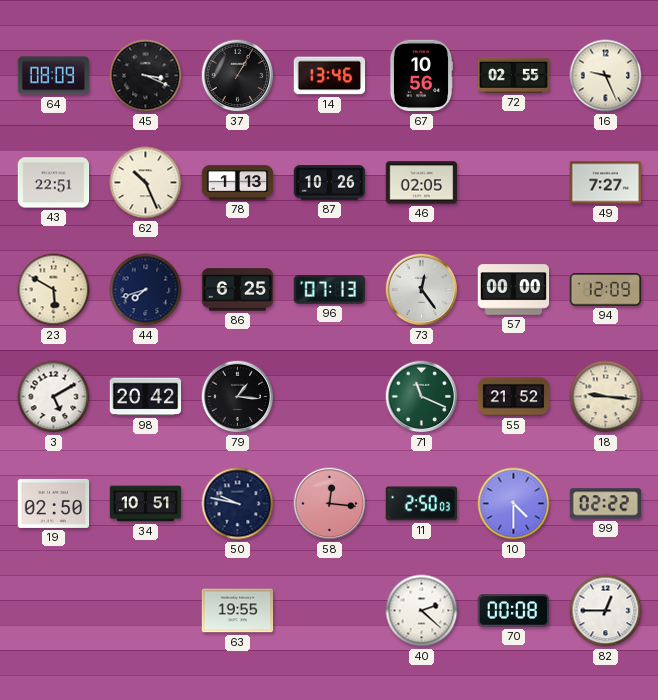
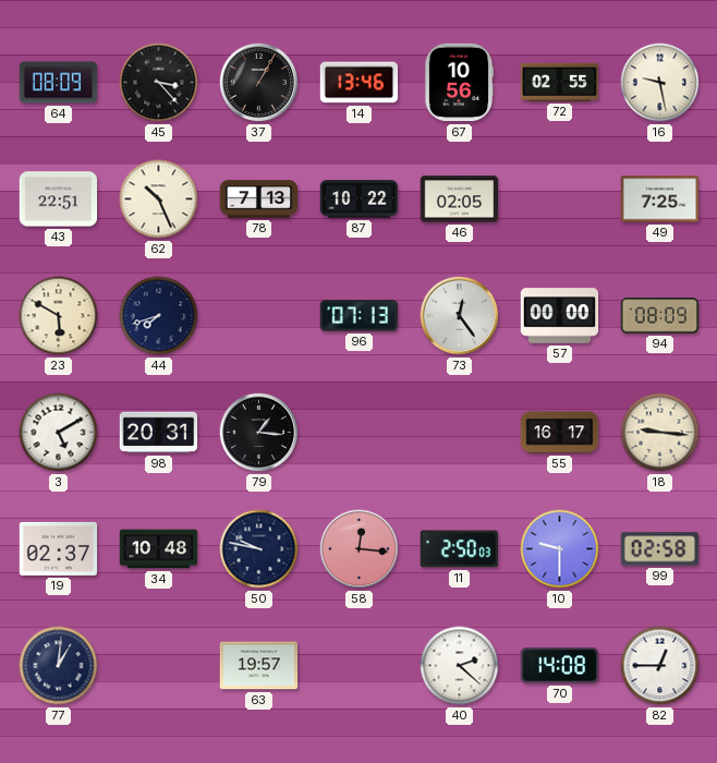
45: 3:19 -> 3:23
16: 9:26 -> 9:28
78: 1:13 -> 7:13
87: 10:26 -> 10:22
49: 7:27 -> 7:25
86: 6:25 -> none
94: 12:09 -> 08:09
98: 20:42 -> 20:31
71: 11:19 -> none
55: 21:52 -> 16:17
19: 02:50 -> 02:37
34: 10:51 -> 10:48
10: 4:30 -> 9:30
99: 02:22 -> 02:58
77: none -> 1:01
63: 19:55 -> 19:57
70: 00:08 -> 14:08
